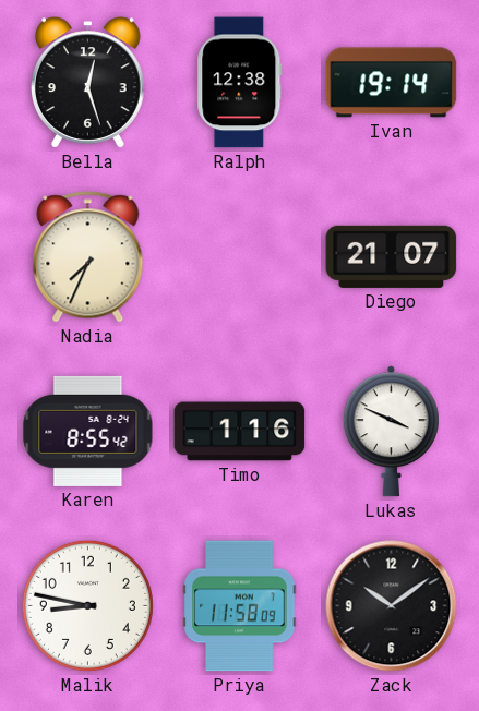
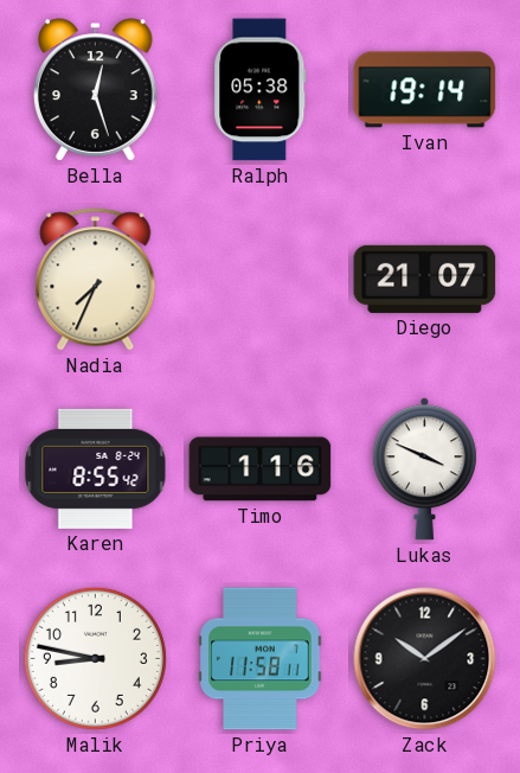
Ralph: 12:38 -> 05:38
Priya: 11:58:09 -> 11:58:11
